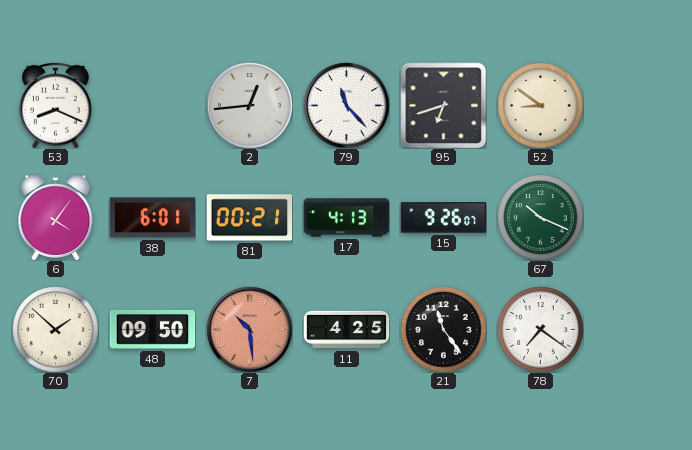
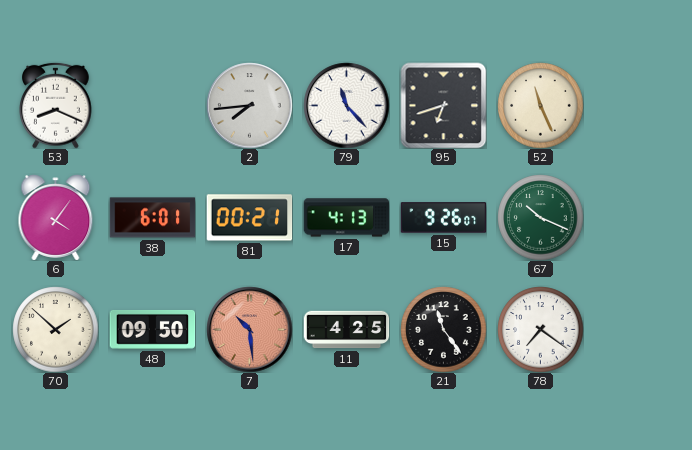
2: 12:44 -> 7:44
52: 8:51 -> 11:26
